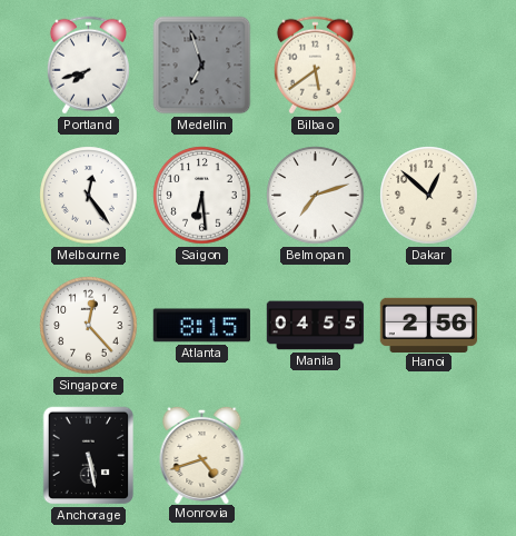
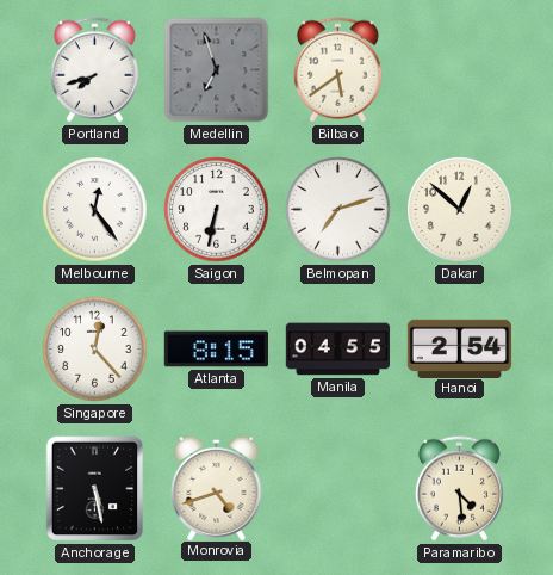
Saigon: 6:29 -> 6:32
Hanoi: 2:56 -> 2:54
Paramaribo: none -> 4:29
